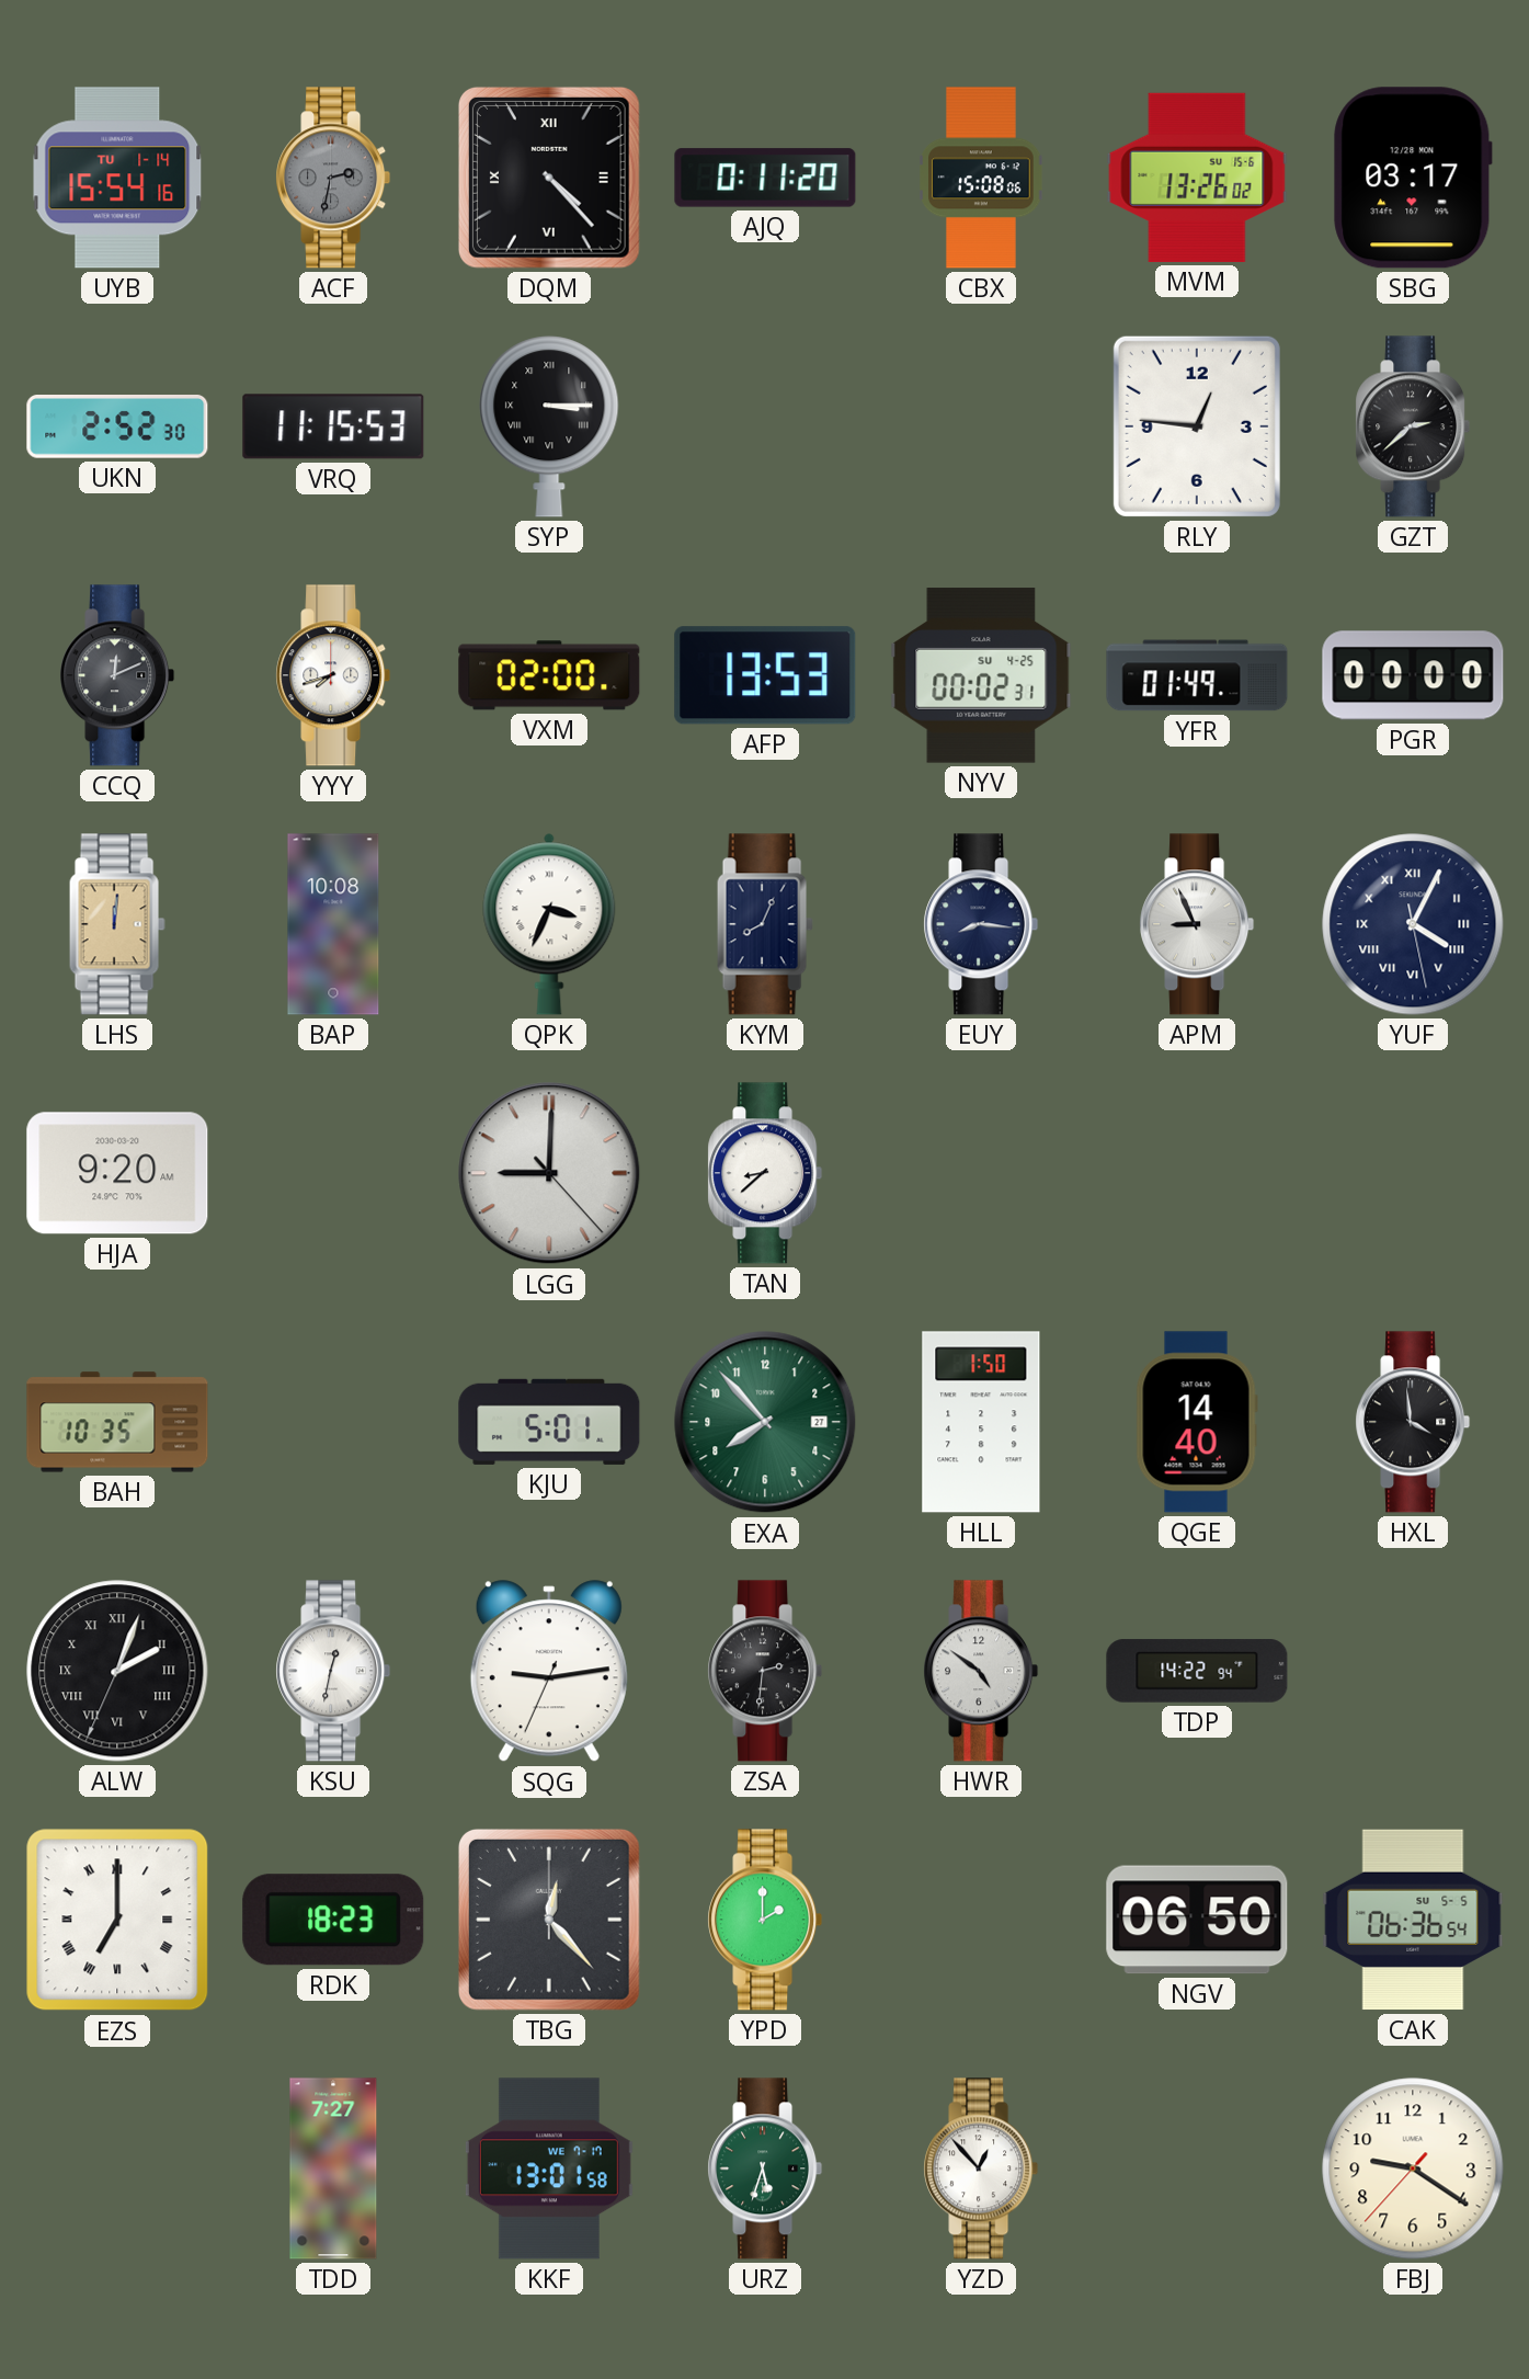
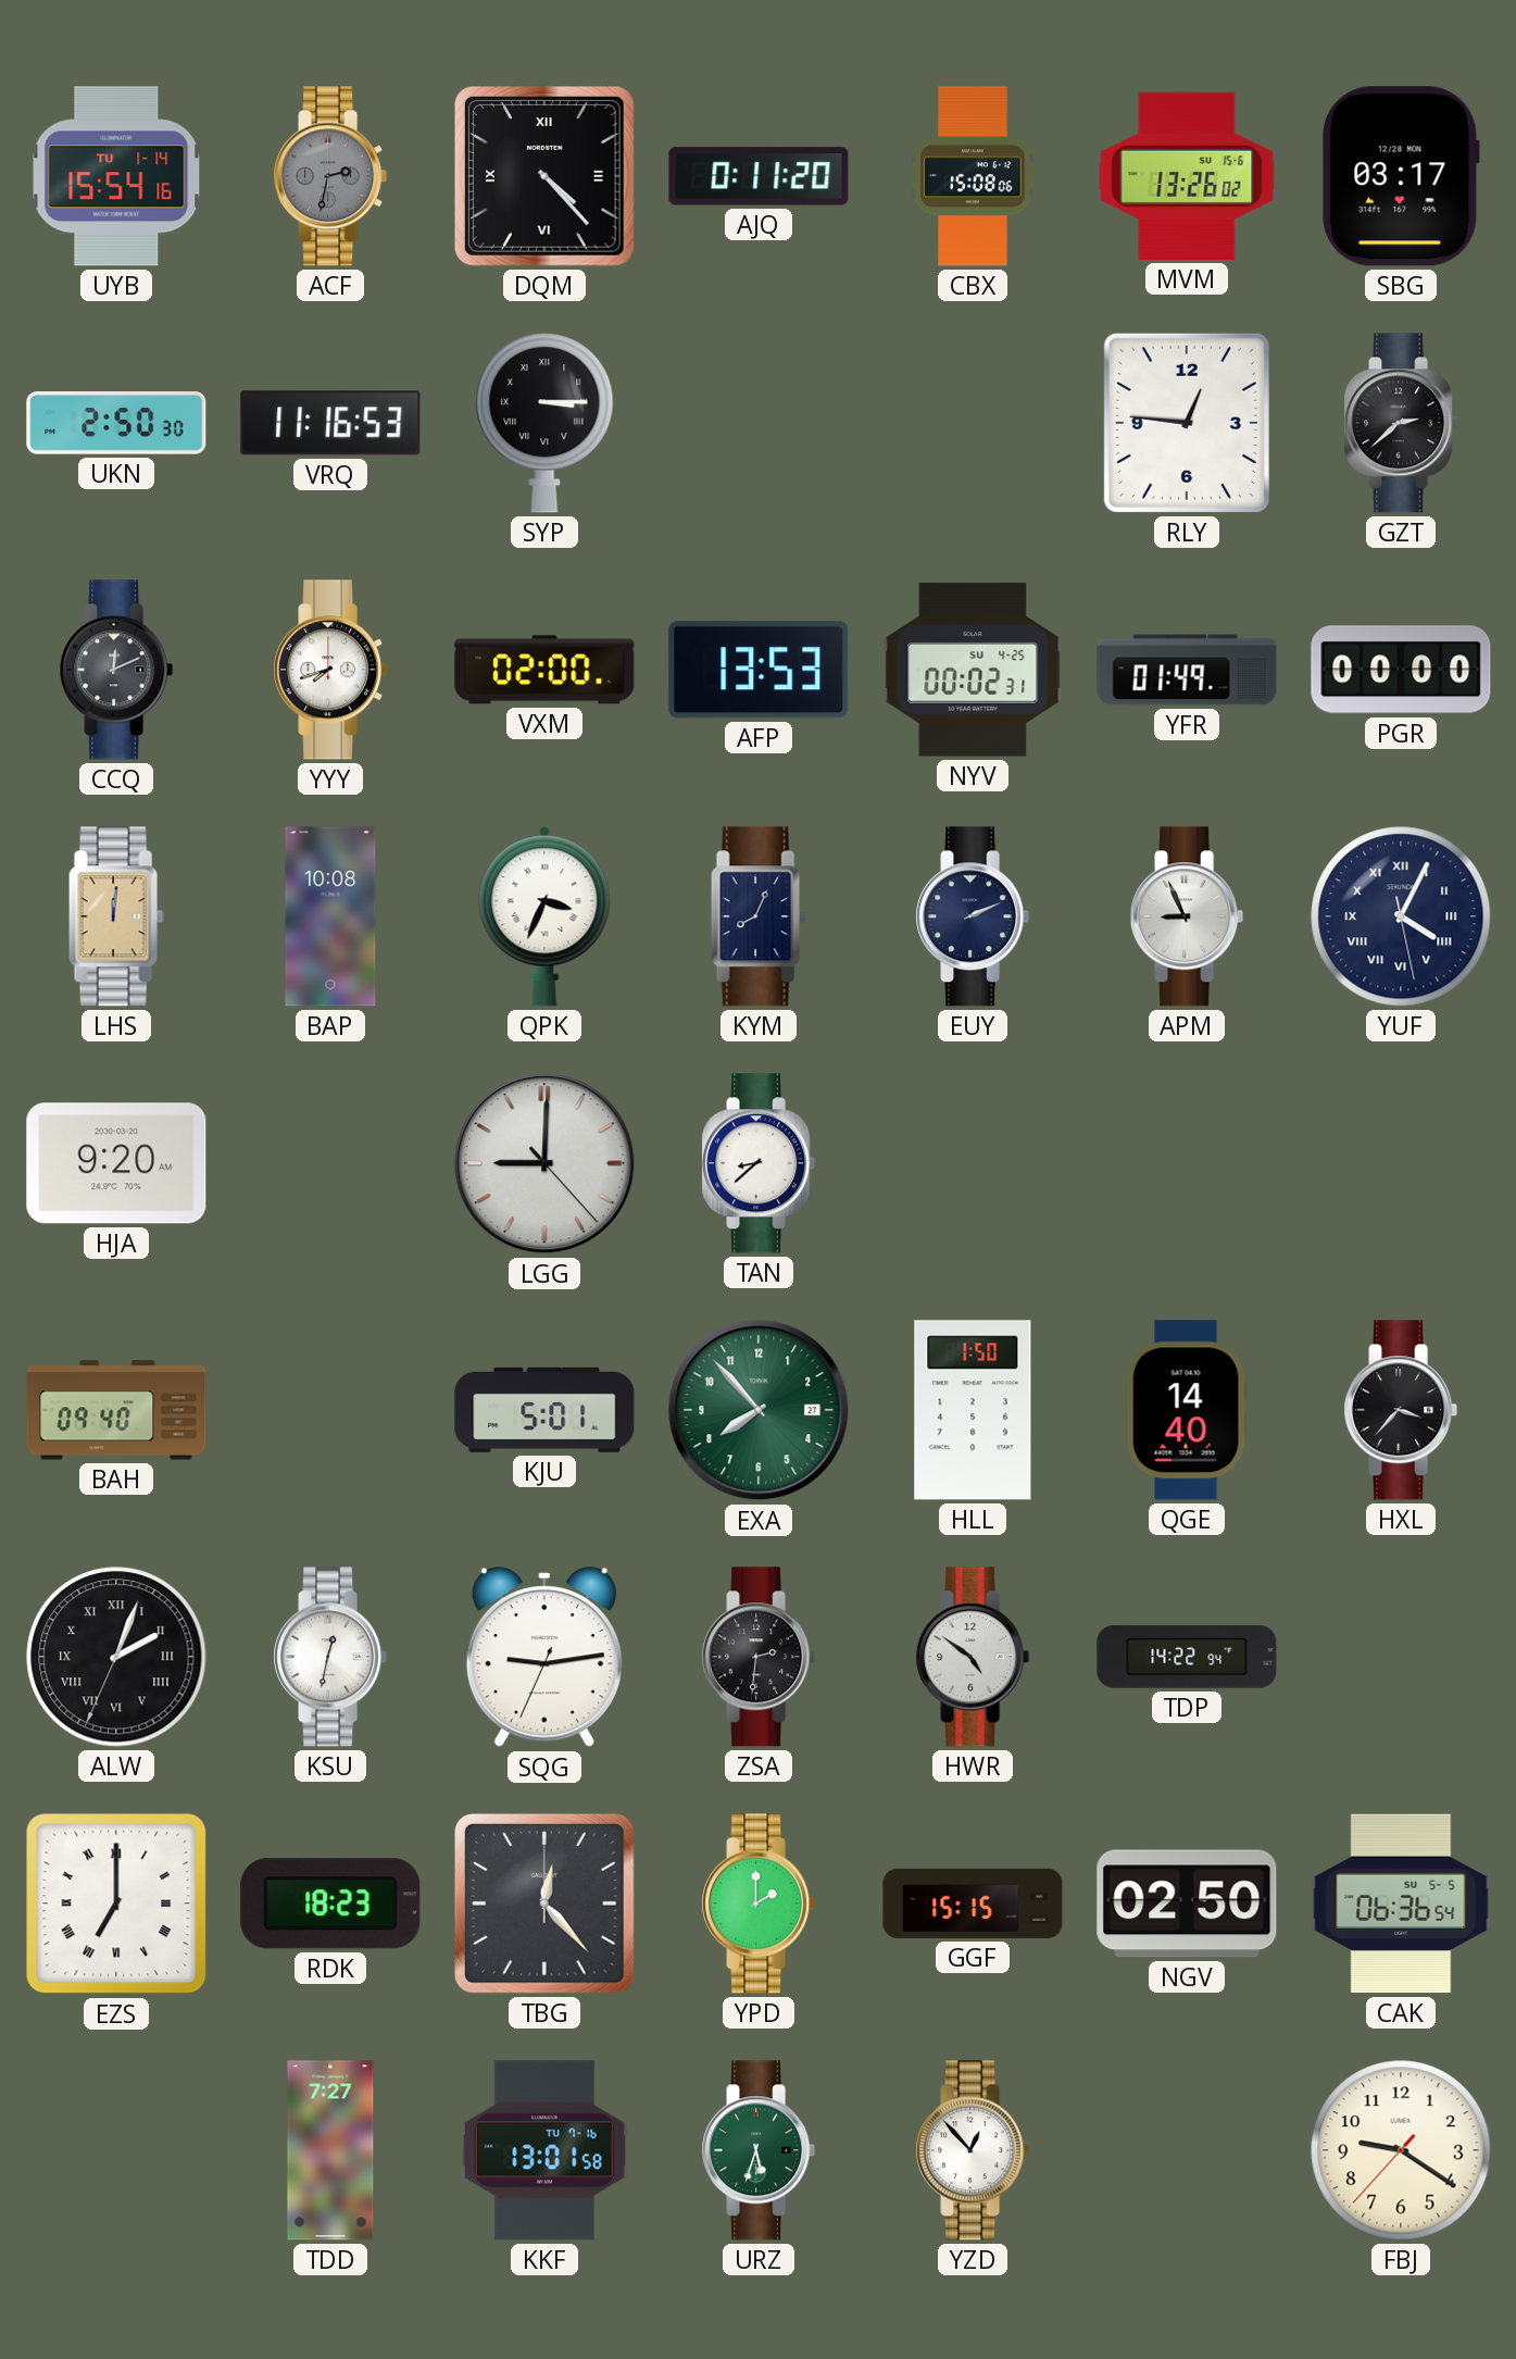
UKN: 2:52 -> 2:50
VRQ: 11:15 -> 11:16
EUY: 8:16 -> 2:11
BAH: 10:35 -> 09:40
HXL: 3:59 -> 3:37
GGF: none -> 15:15
NGV: 06:50 -> 02:50
KKF date: WE 7-17 -> TU 7-16
